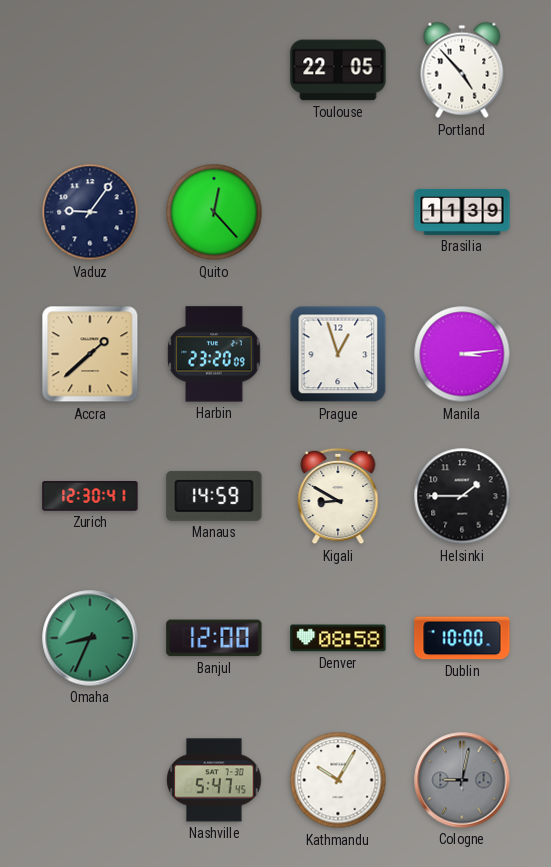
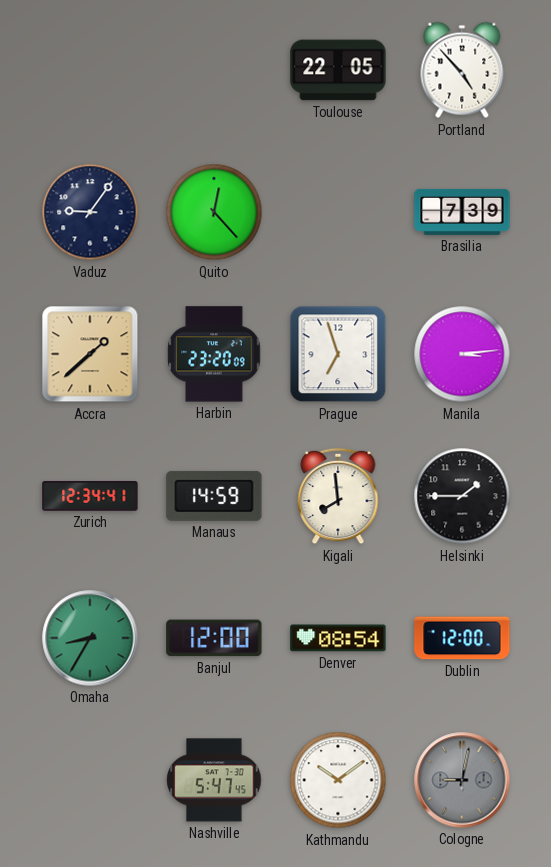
Brasilia: 11:39 -> 7:39
Prague: 12:57 -> 6:57
Zurich: 12:30 -> 12:34
Kigali: 8:50 -> 7:59
Omaha: 8:34 -> 8:35
Denver: 08:58 -> 08:54
Dublin: 10:00 -> 12:00
Kathmandu: 10:05 -> 10:09
